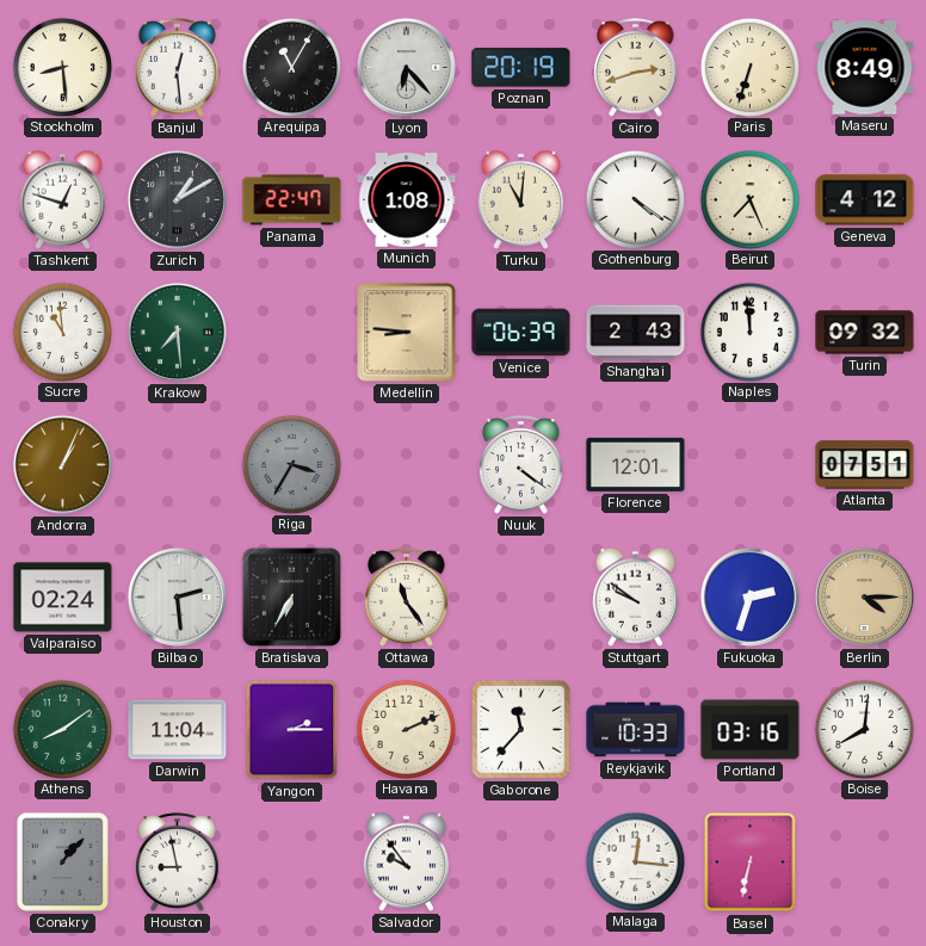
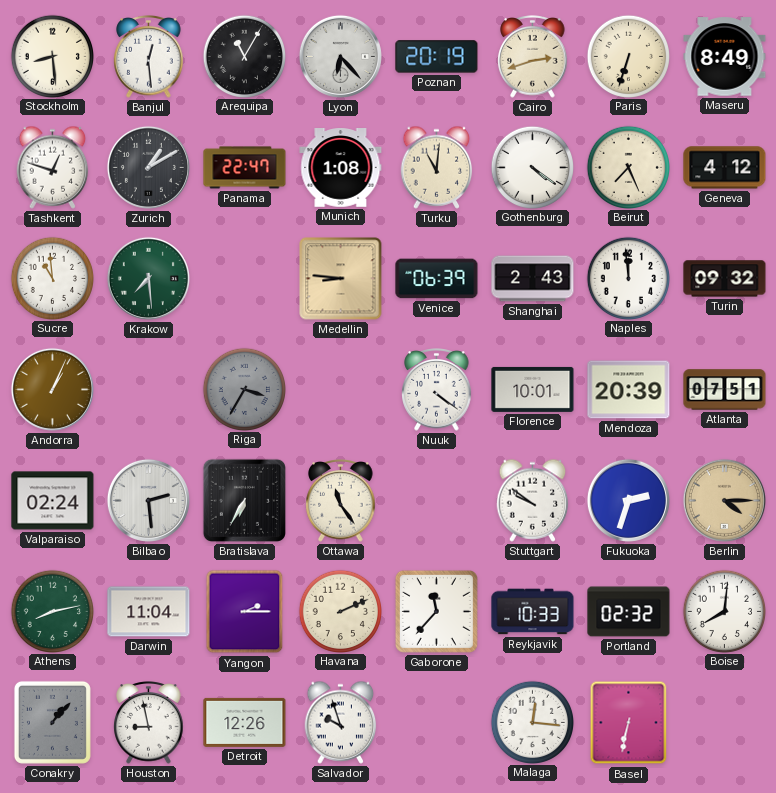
Florence: 12:01 -> 10:01
Mendoza: none -> 20:39
Athens: 8:09 -> 8:13
Portland: 03:16 -> 02:32
Detroit: none -> 12:26
Salvador: 9:54 -> 9:57
